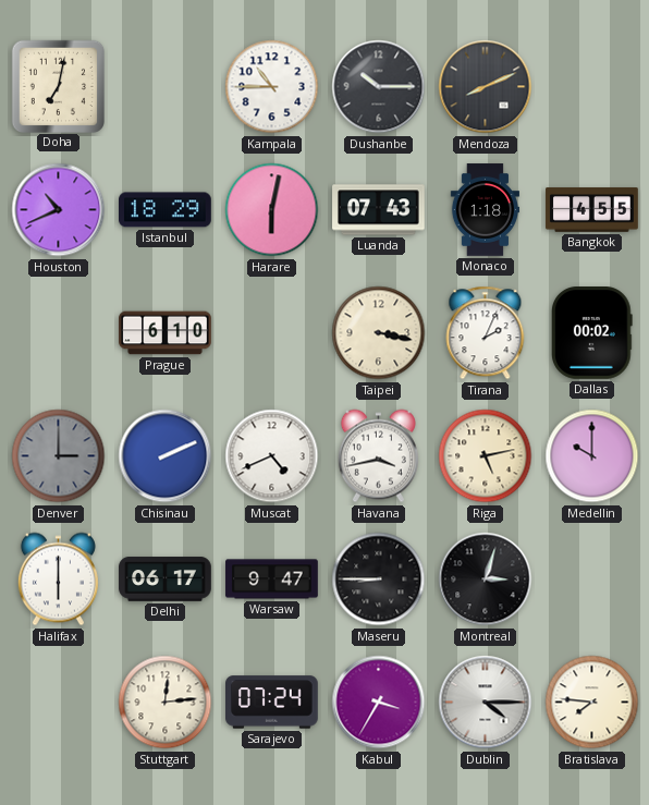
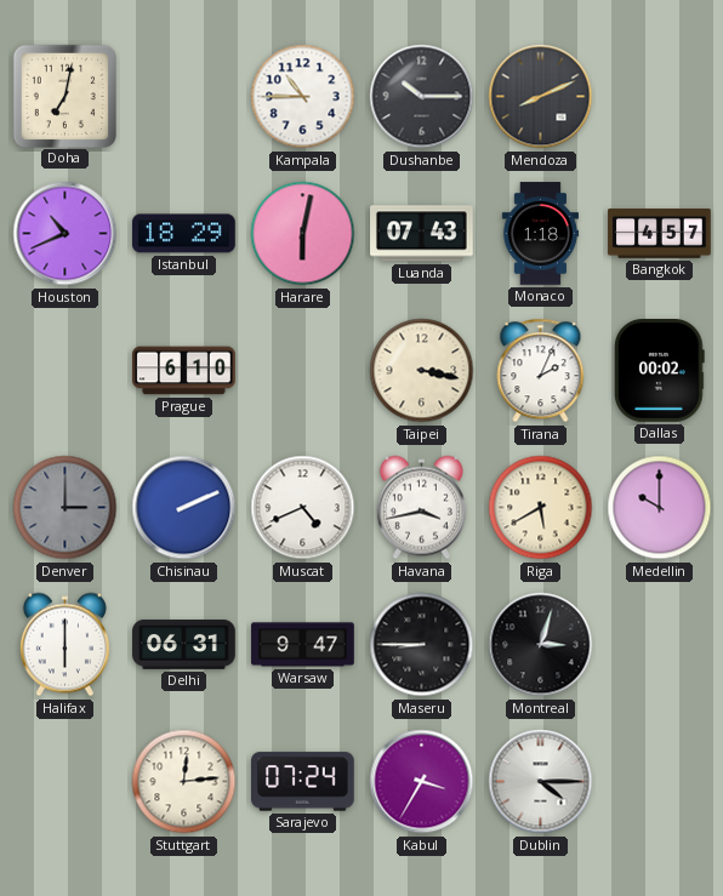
Bangkok: 4:55 -> 4:57
Riga: 5:13 -> 5:40
Delhi: 06:17 -> 06:31
Bratislava: 7:46 -> none
